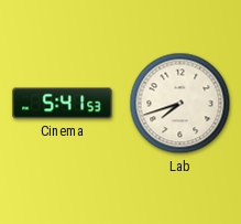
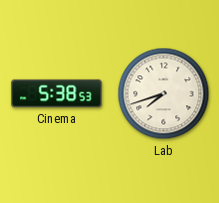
Cinema: 5:41 -> 5:38
